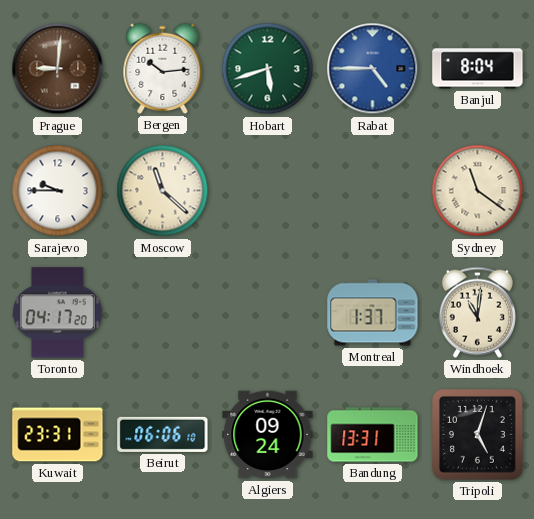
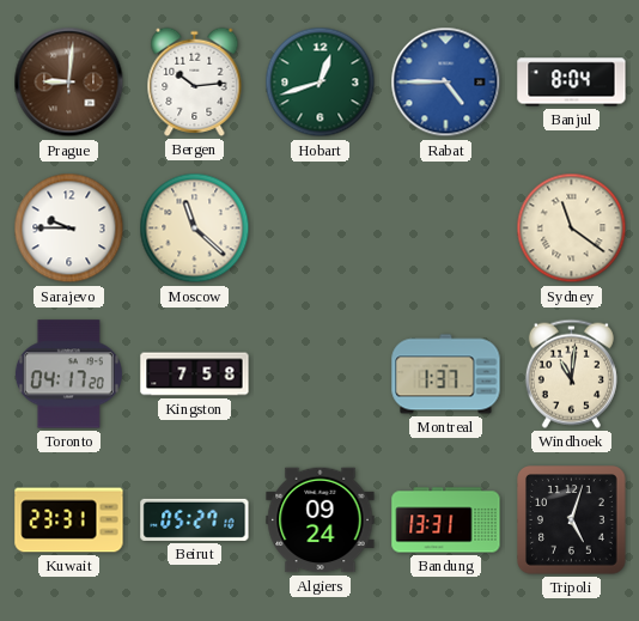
Hobart: 5:42 -> 12:42
Kingston: none -> 7:58
Beirut: 06:06 -> 05:27
